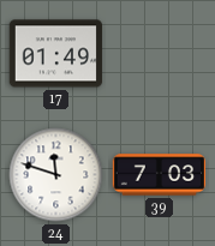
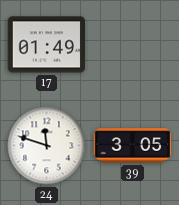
39: 7:03 -> 3:05
